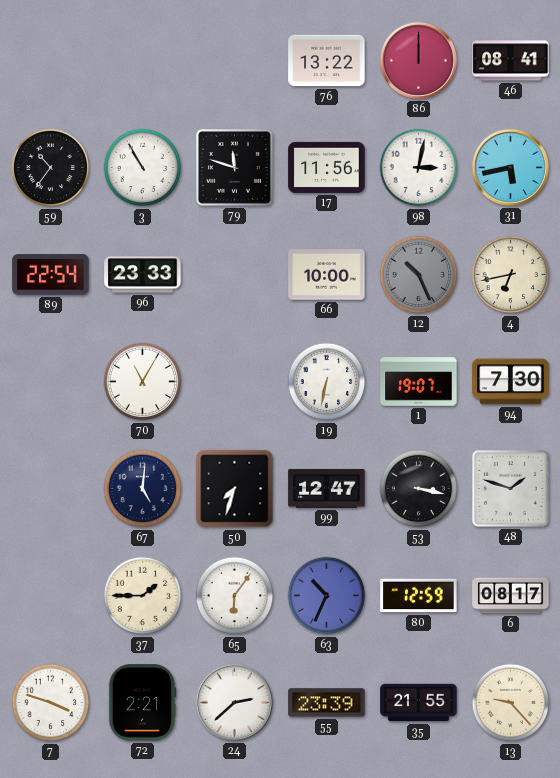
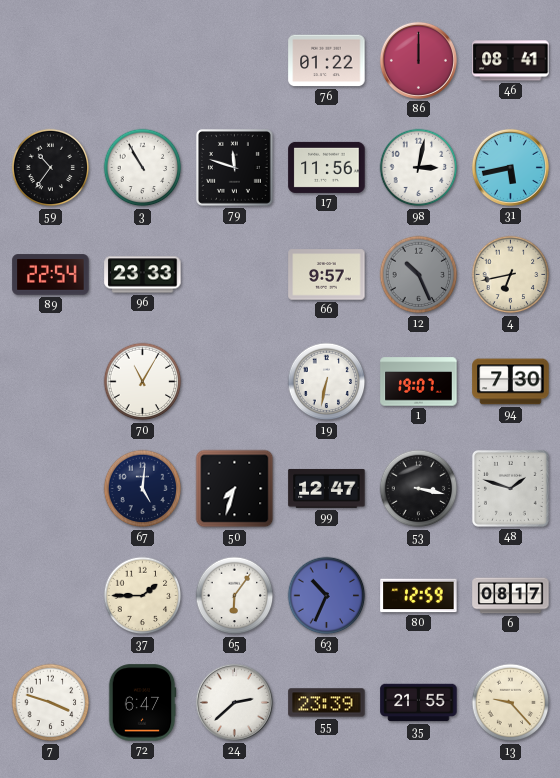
76: 13:22 -> 01:22
66: 10:00 -> 9:57
72: 2:21 -> 6:47
